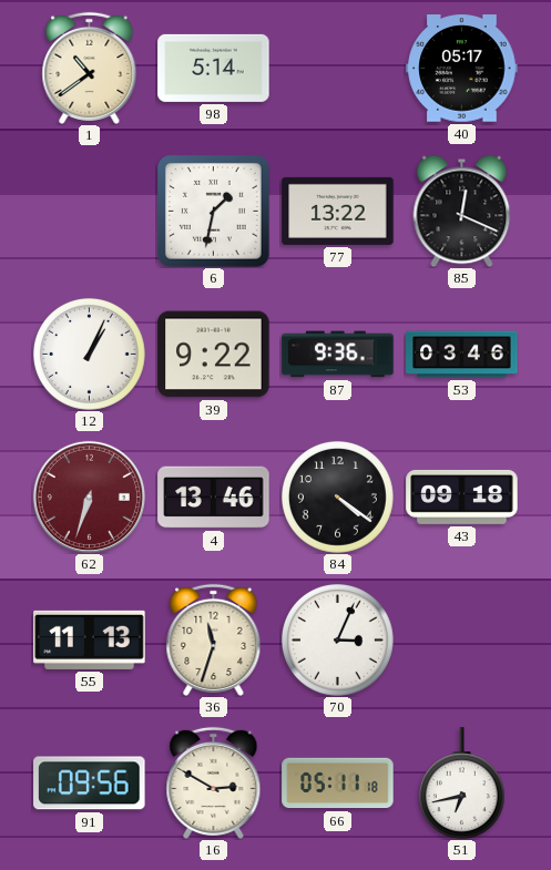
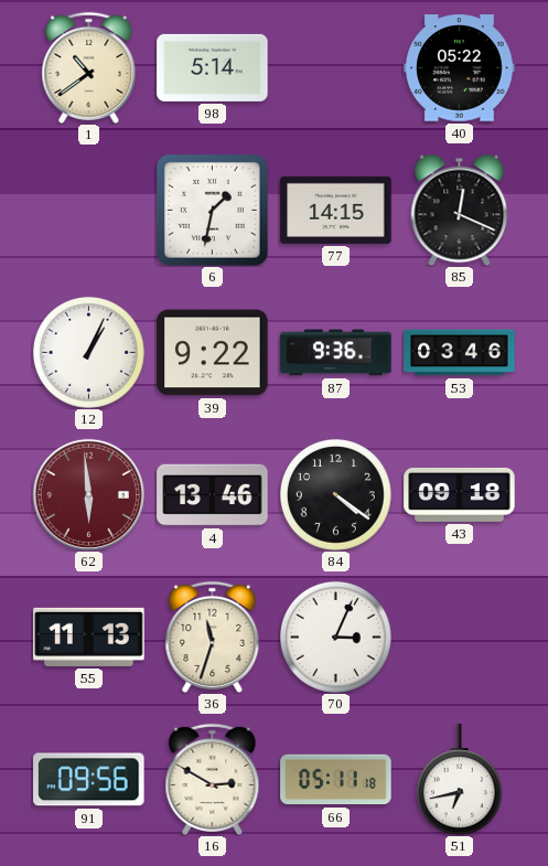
40: 05:17 -> 05:22
77: 13:22 -> 14:15
62: 6:33 -> 5:59
